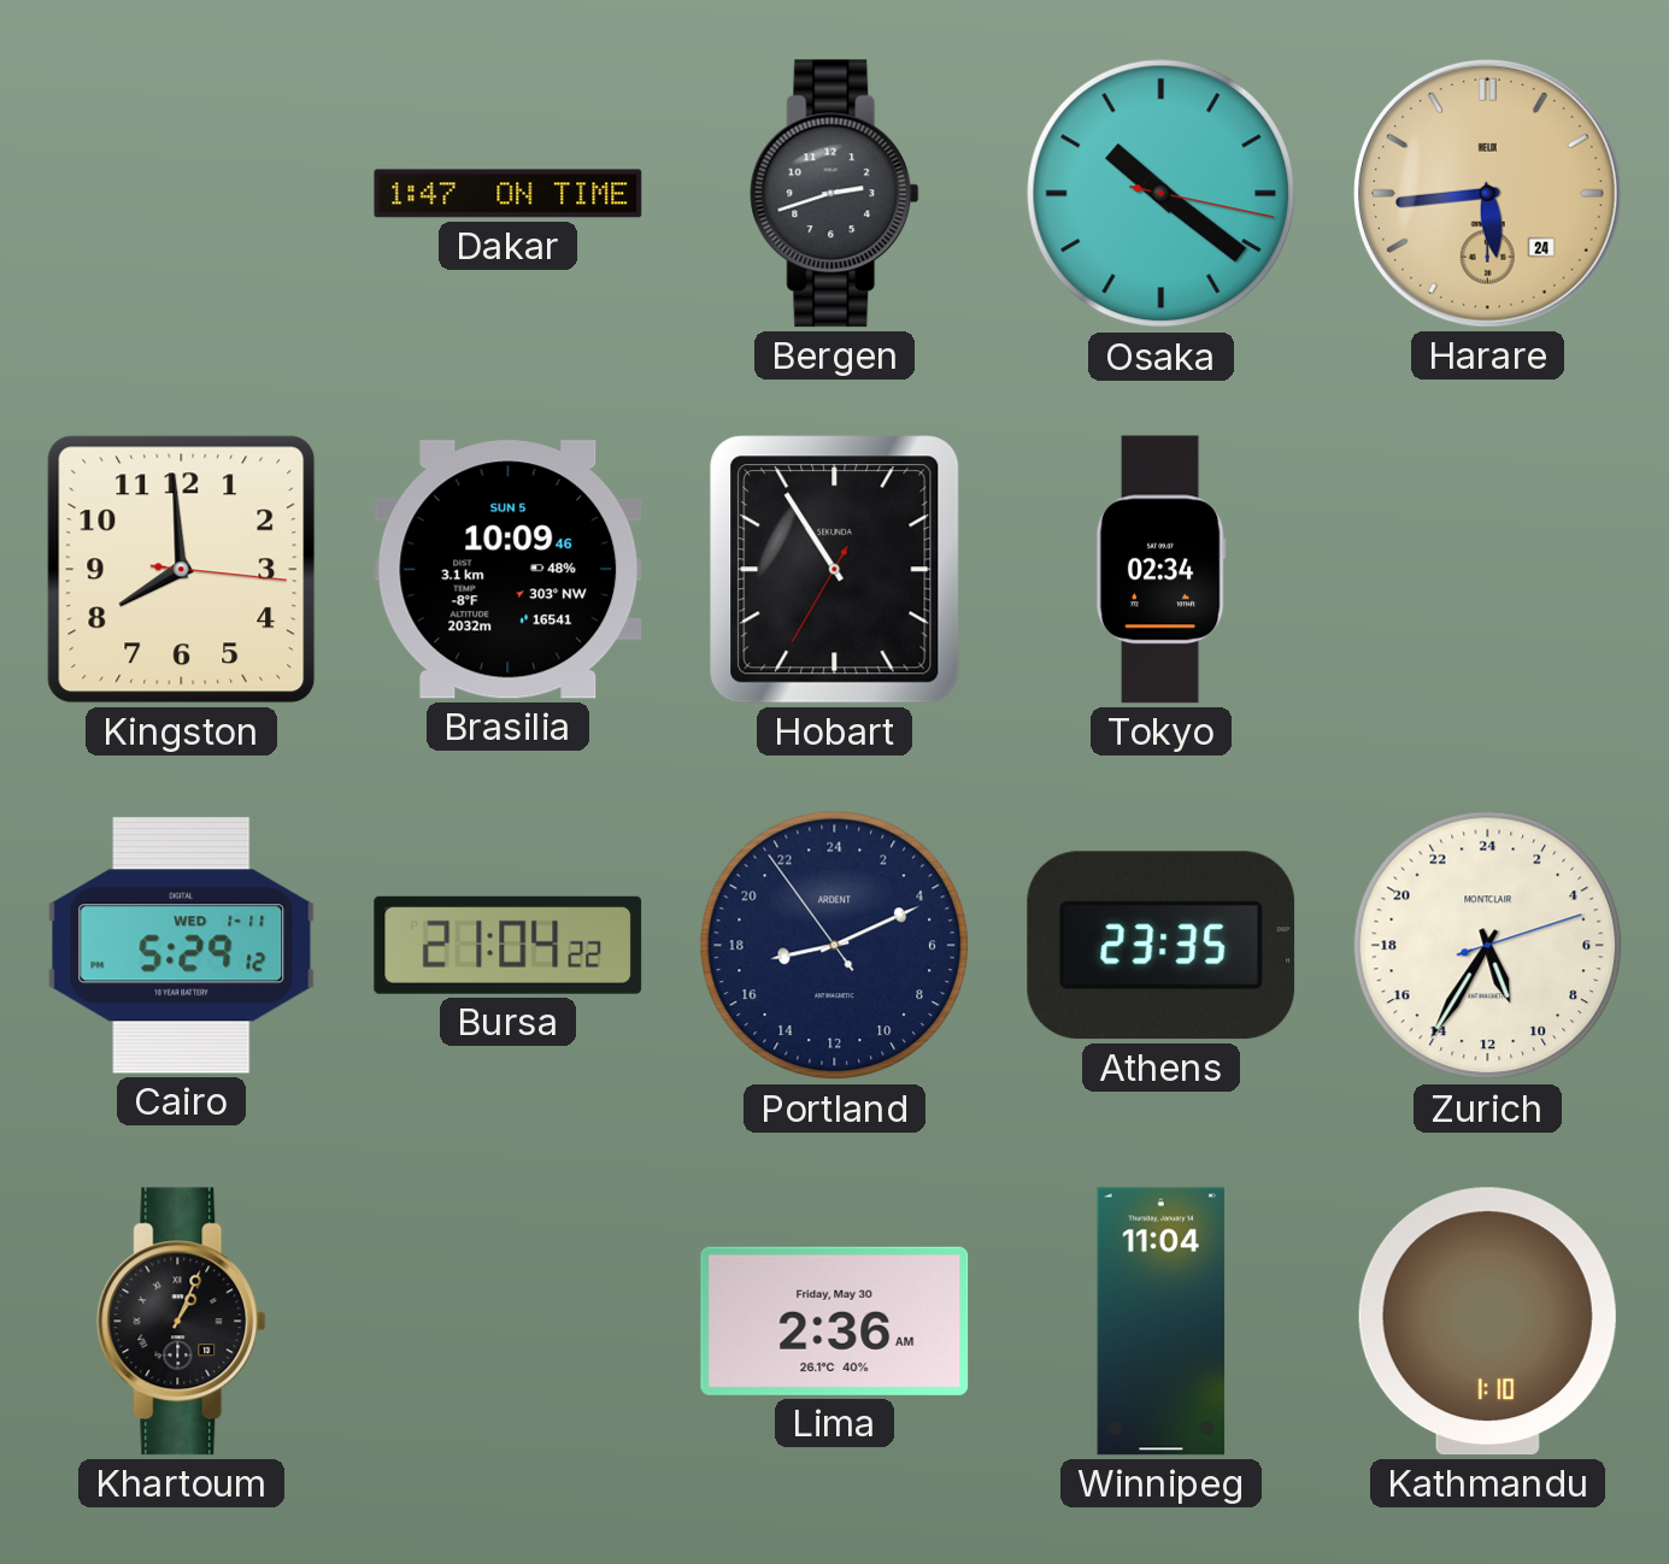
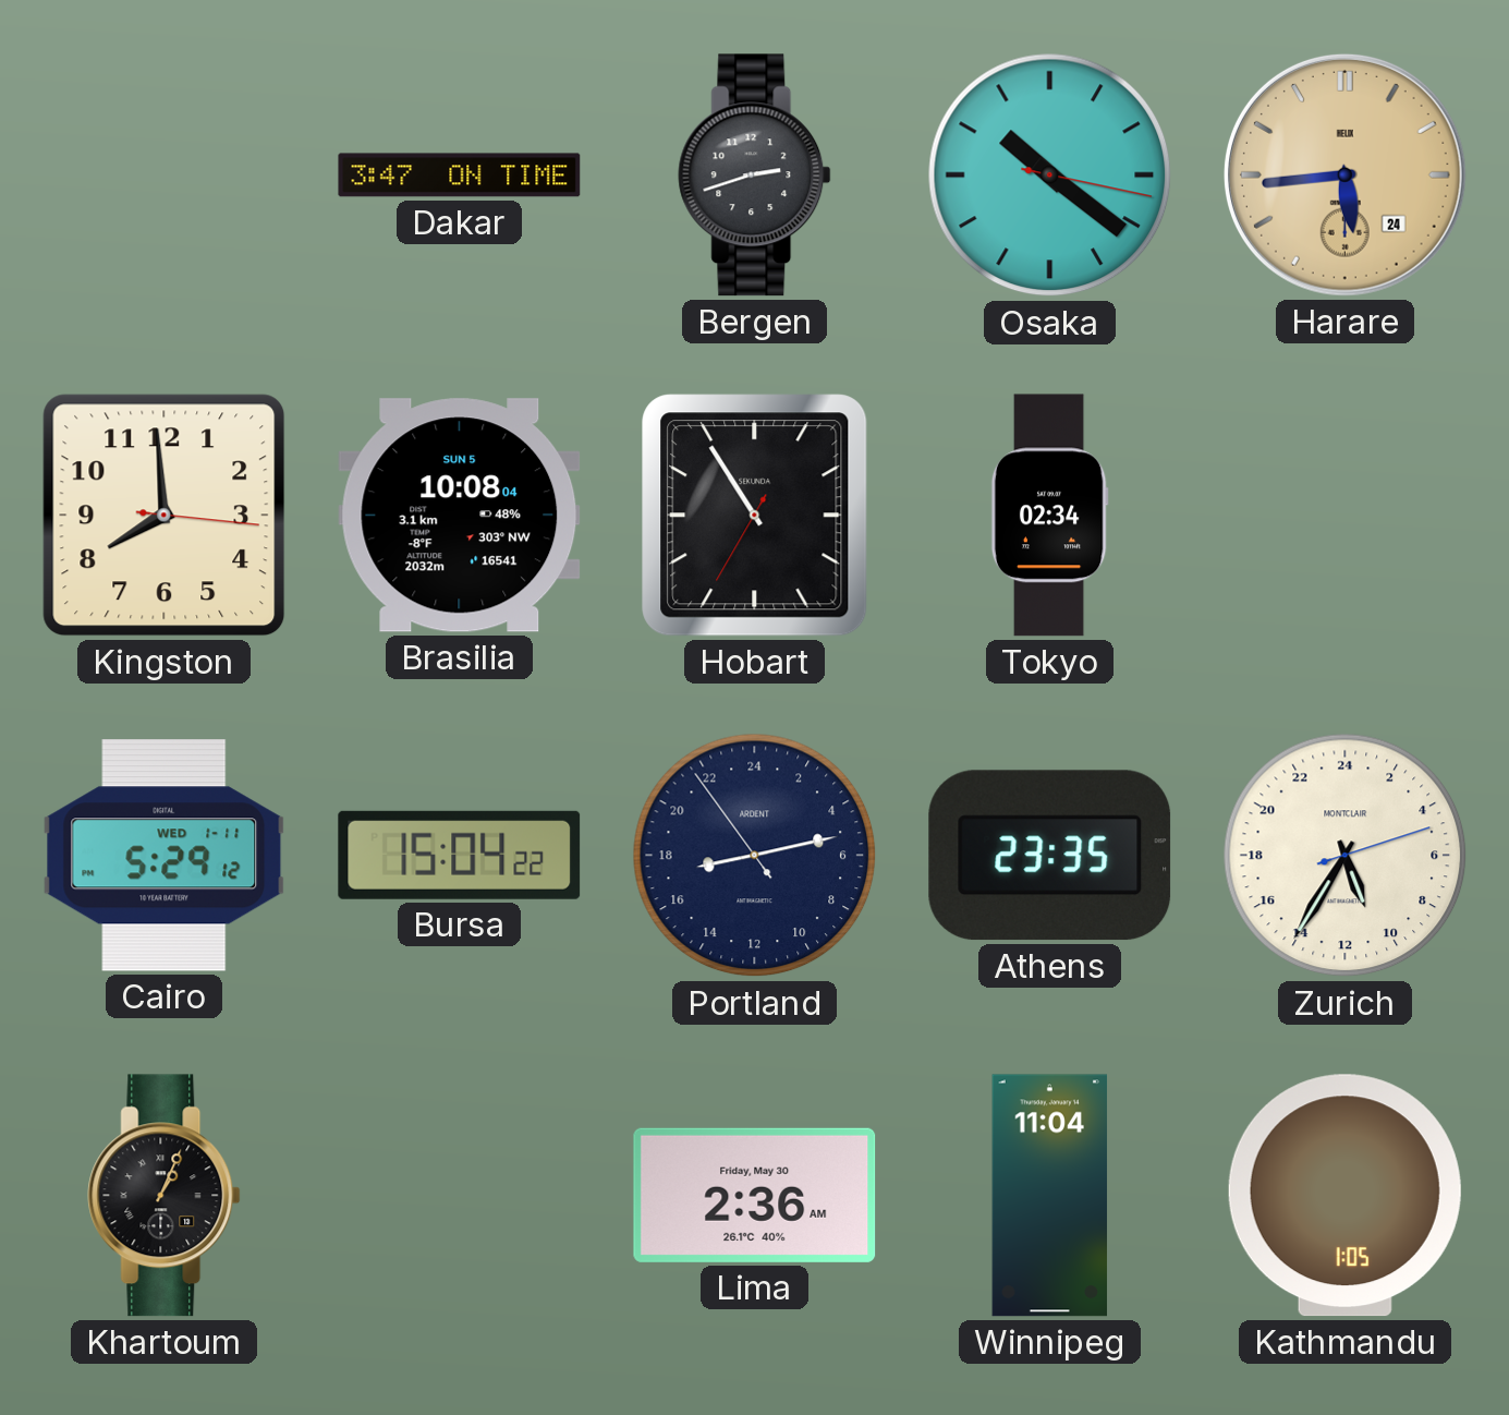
Dakar: 1:47 -> 3:47
Brasilia: 10:09 -> 10:08
Bursa: 21:04 -> 15:04
Portland: 17:10 -> 17:12
Kathmandu: 1:10 -> 1:05
